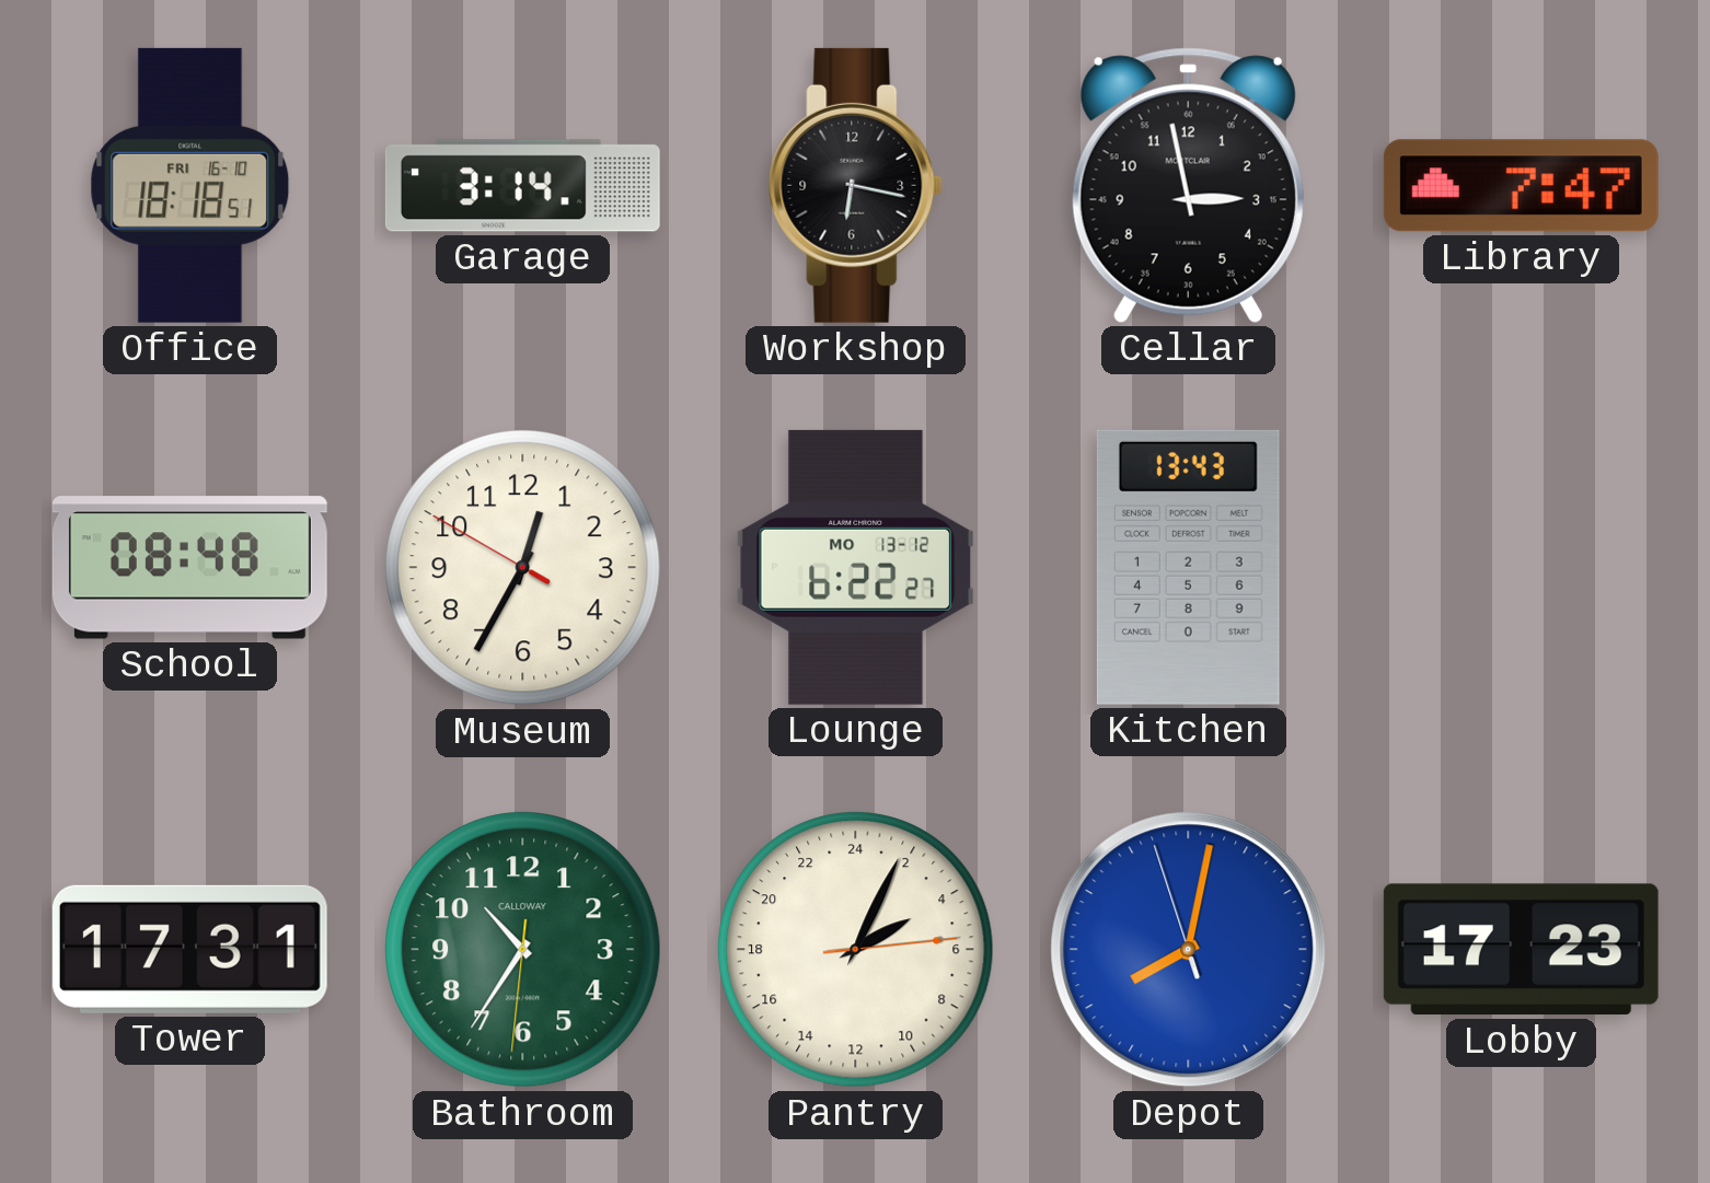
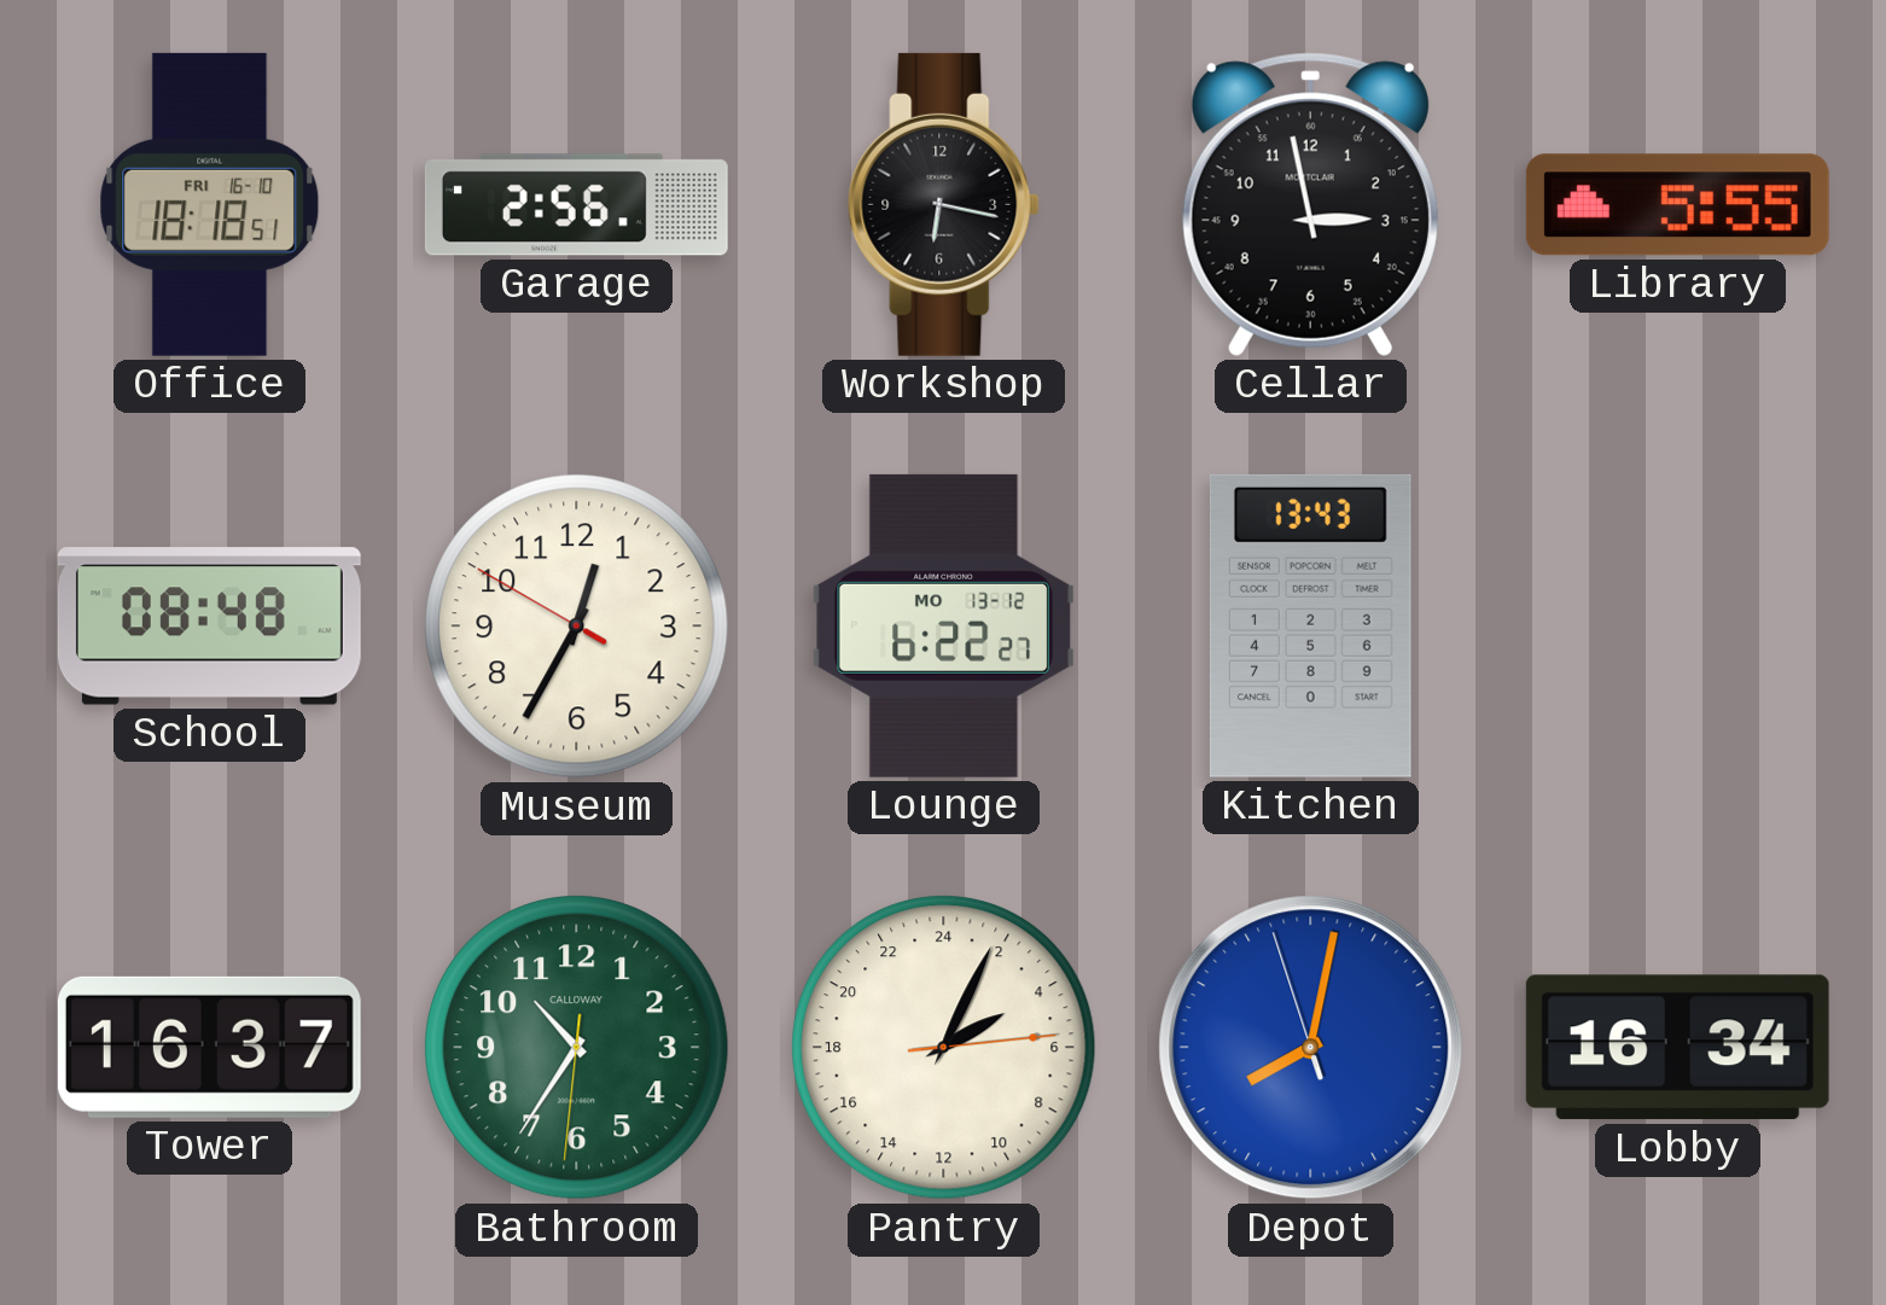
Garage: 3:14 -> 2:56
Library: 7:47 -> 5:55
Tower: 17:31 -> 16:37
Lobby: 17:23 -> 16:34
